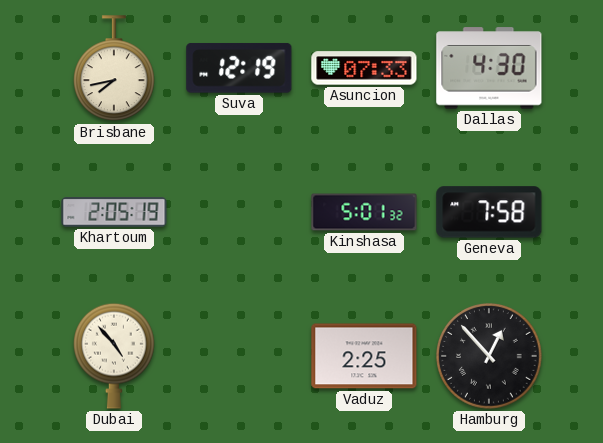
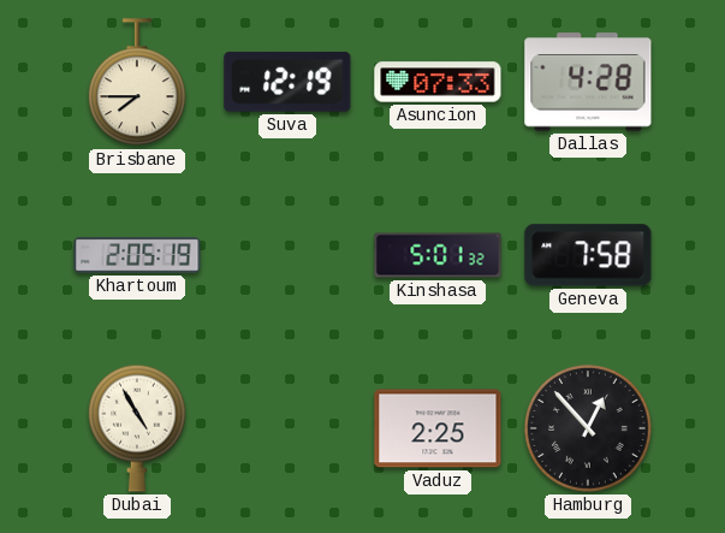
Brisbane: 7:43 -> 7:45
Dallas: 4:30 -> 4:28
Dubai: 4:53 -> 4:55
